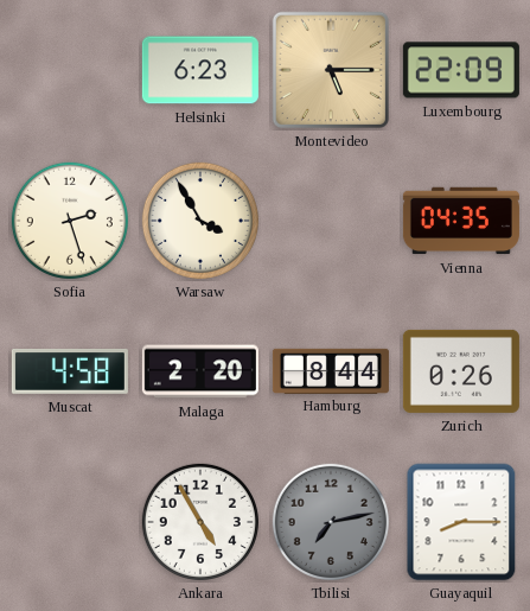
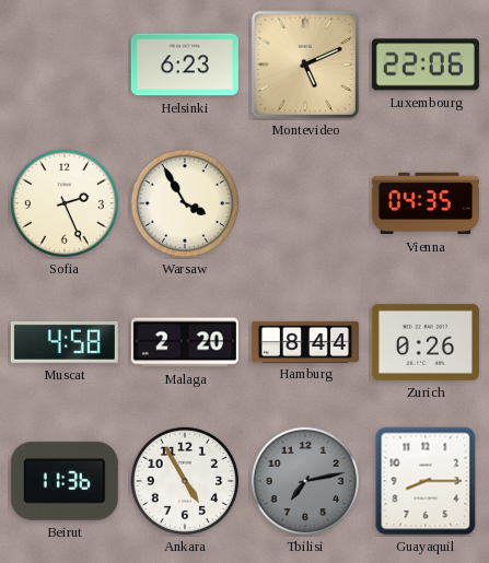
Montevideo: 5:15 -> 5:11
Luxembourg: 22:09 -> 22:06
Sofia: 2:27 -> 2:26
Beirut: none -> 11:36
